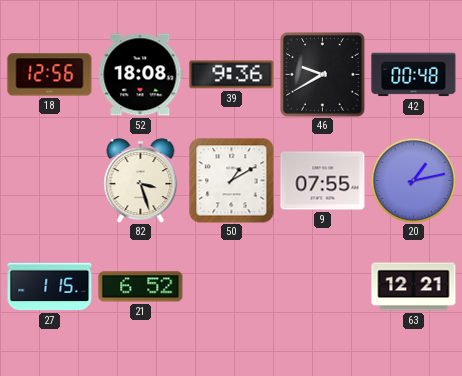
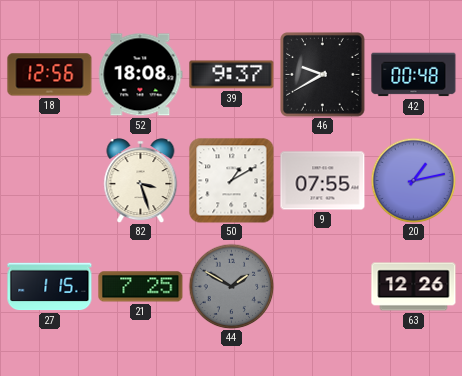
39: 9:36 -> 9:37
21: 6:52 -> 7:25
44: none -> 1:50
63: 12:21 -> 12:26
